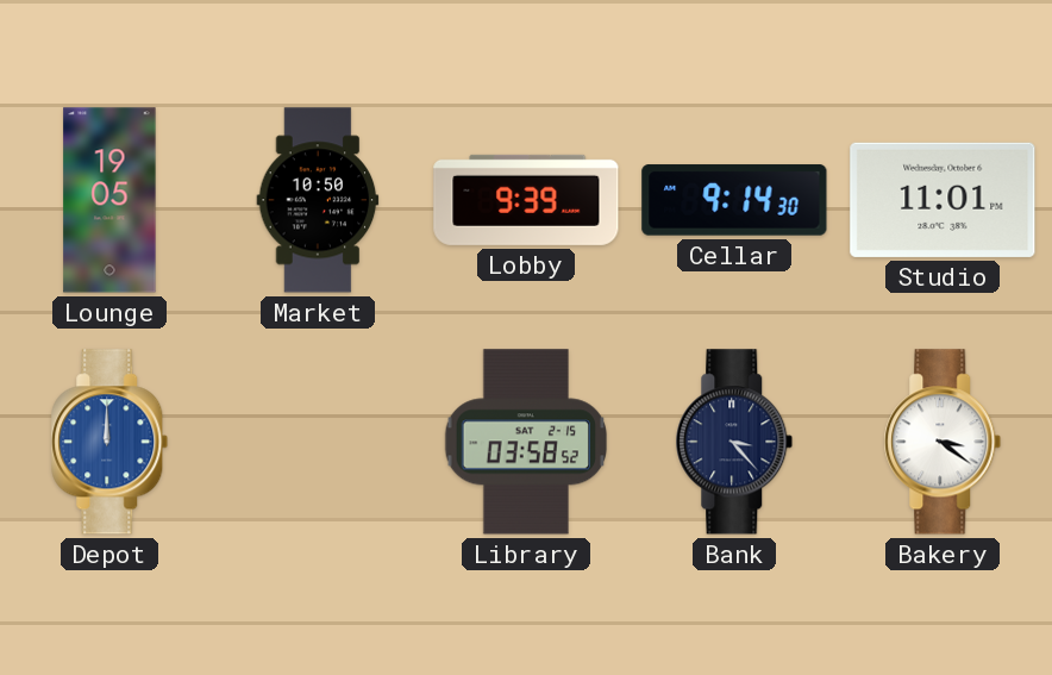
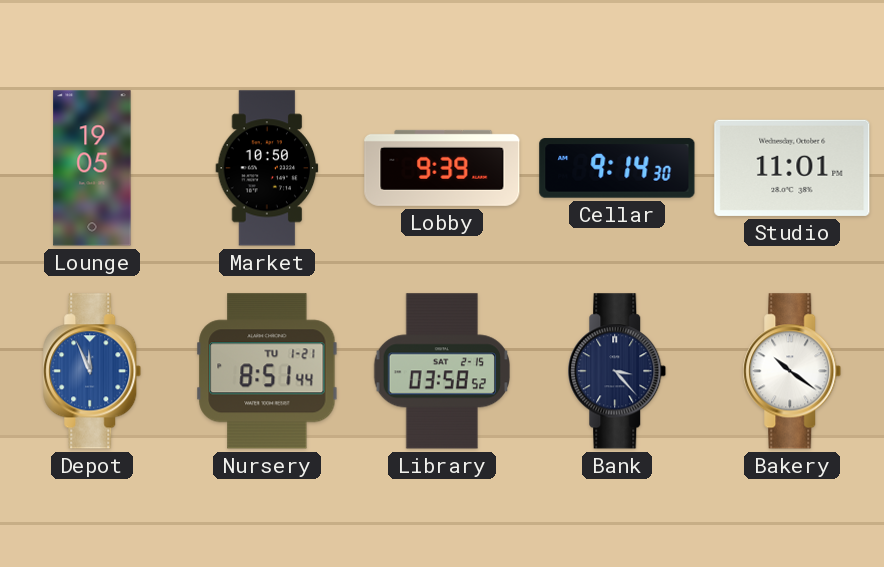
Depot: 12:00 -> 11:56
Nursery: none -> 8:51
Bakery: 3:21 -> 10:21
